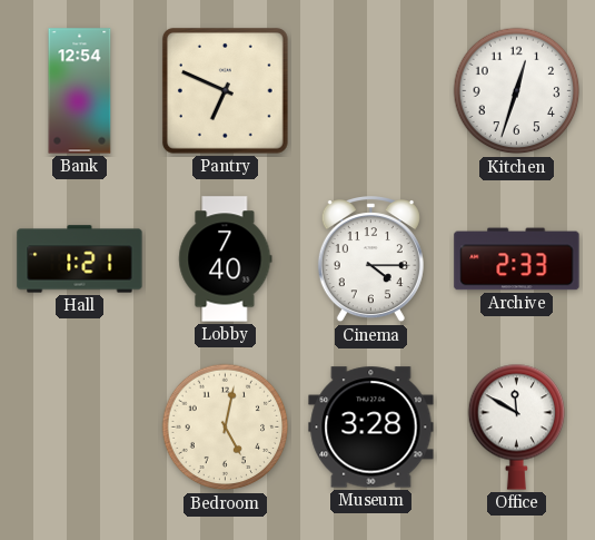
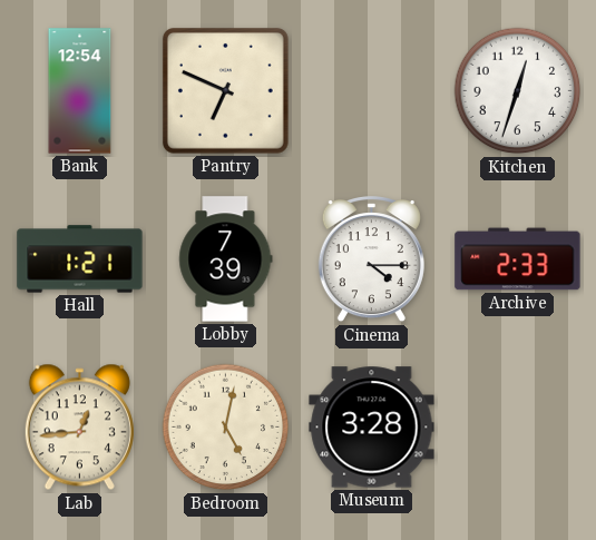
Lobby: 7:40 -> 7:39
Lab: none -> 12:44
Office: 11:50 -> none
